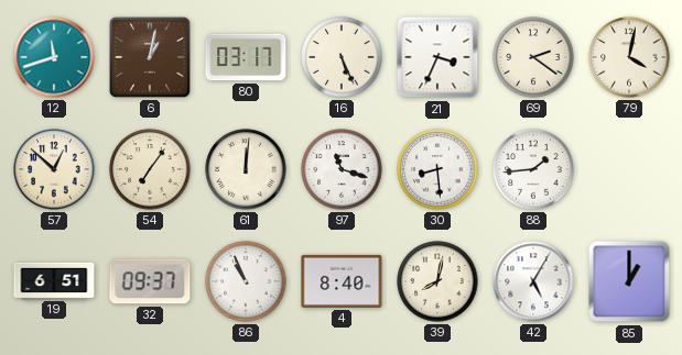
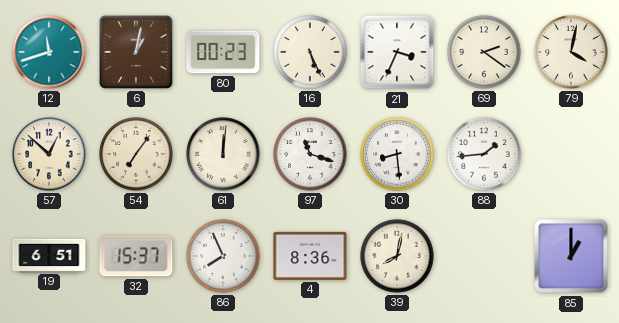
80: 03:17 -> 00:23
32: 09:37 -> 15:37
86: 10:56 -> 7:56
4: 8:40 -> 8:36
42: 5:05 -> none
